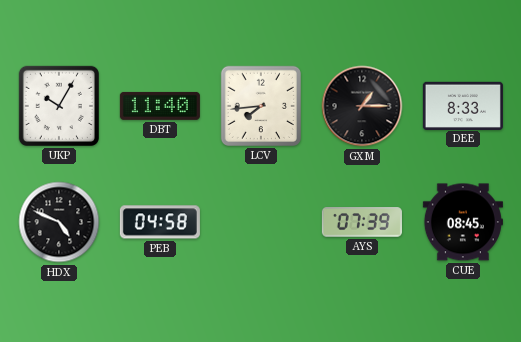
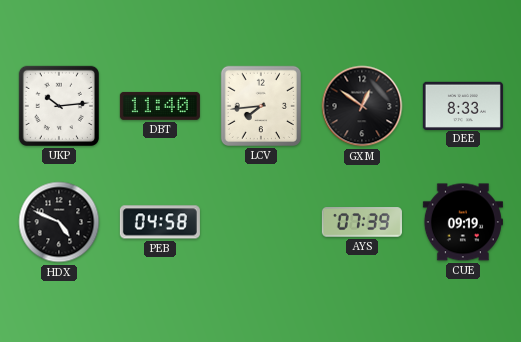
UKP: 10:05 -> 10:14
GXM: 1:15 -> 12:51
CUE: 08:45 -> 09:19
